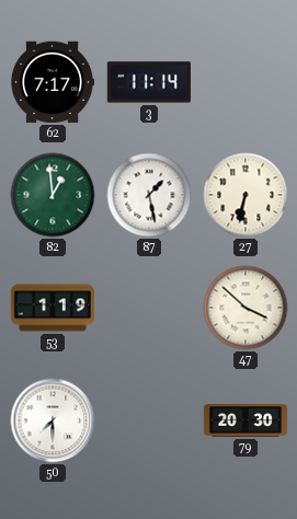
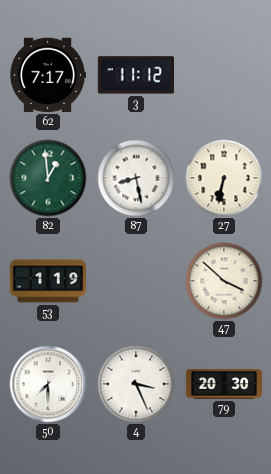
3: 11:14 -> 11:12
87: 1:28 -> 8:28
4: none -> 3:26
